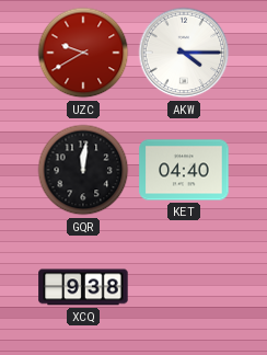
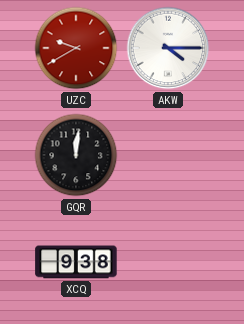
KET: 04:40 -> none
